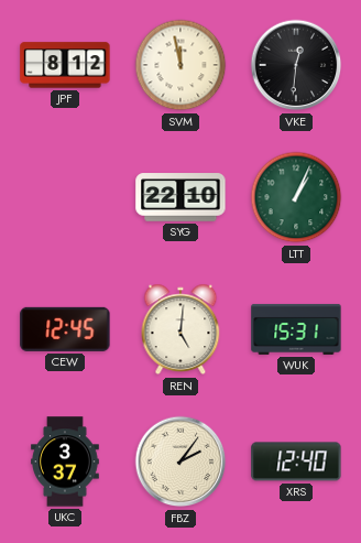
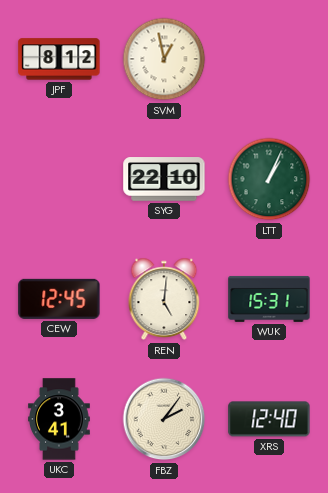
SVM: 11:58 -> 12:58
VKE: 12:31 -> none
UKC: 3:37 -> 3:41
